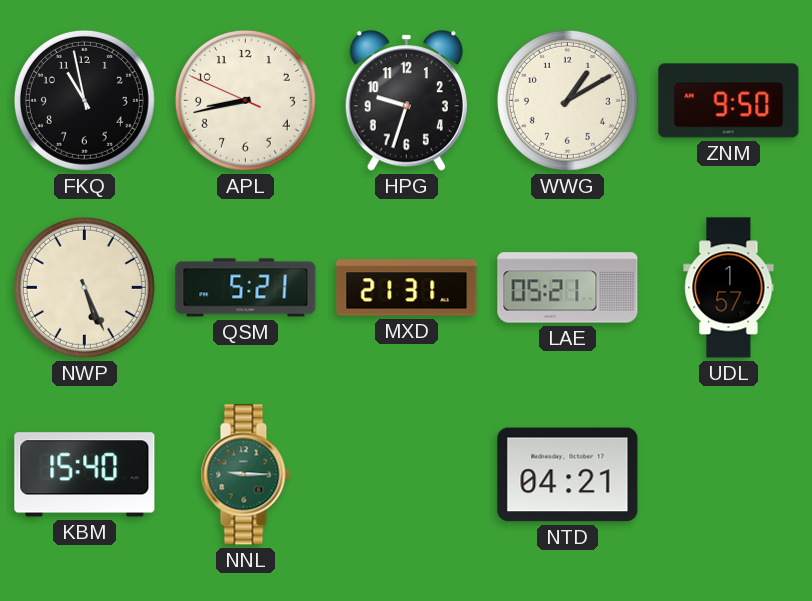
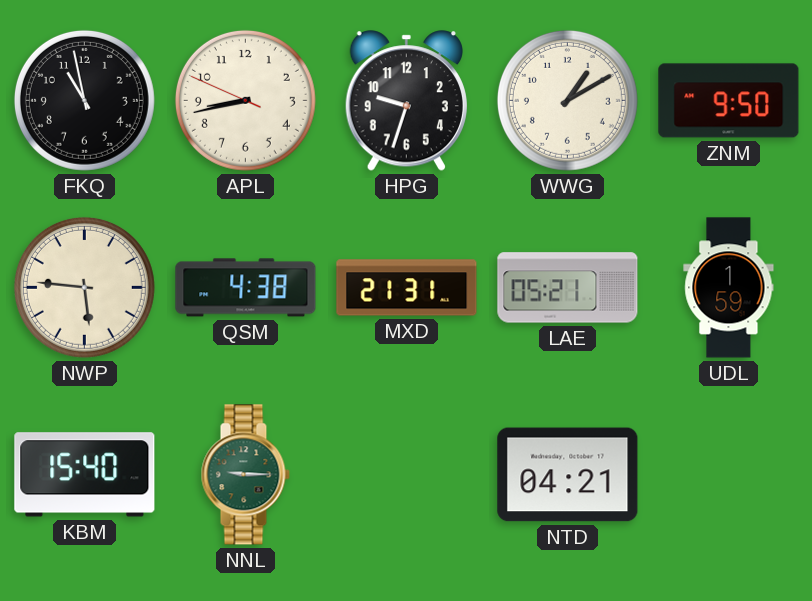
NWP: 5:26 -> 5:46
QSM: 5:21 -> 4:38
UDL: 1:57 -> 1:59
